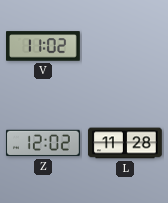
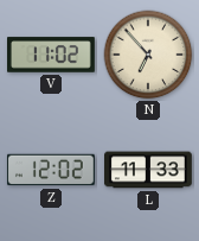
N: none -> 6:53
L: 11:28 -> 11:33
